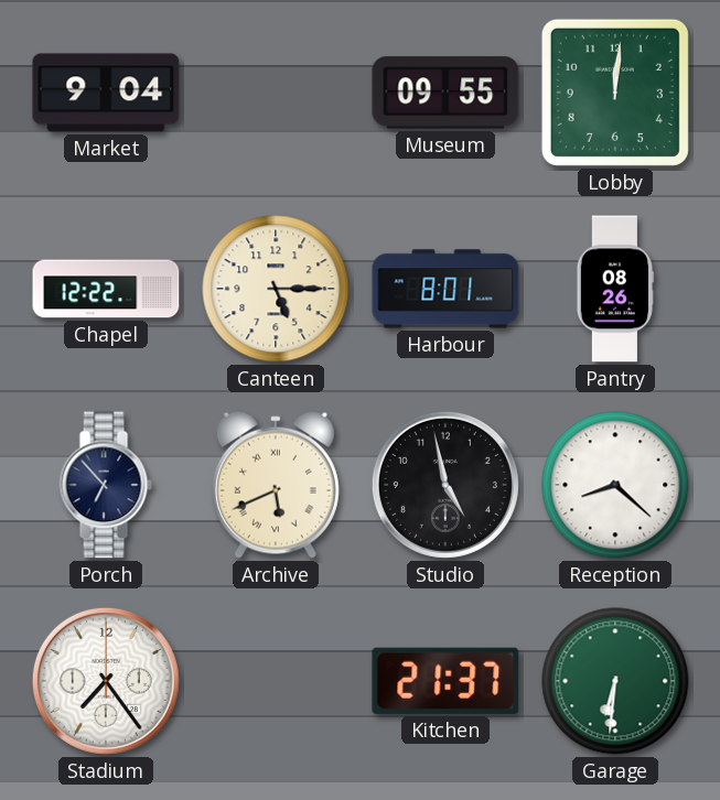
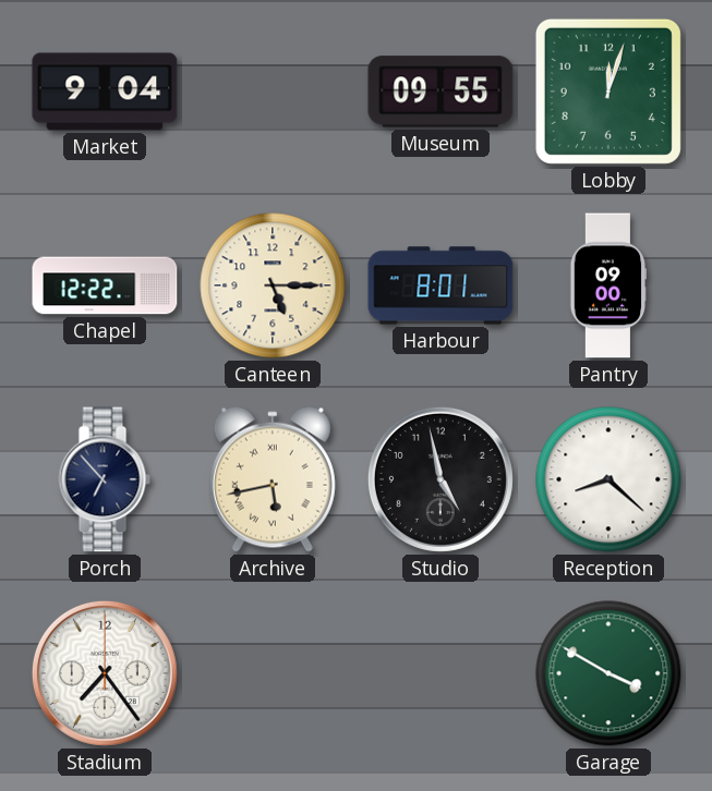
Lobby: 12:01 -> 12:03
Pantry: 08:26 -> 09:00
Archive: 5:41 -> 5:43
Kitchen: 21:37 -> none
Garage: 6:31 -> 3:50
